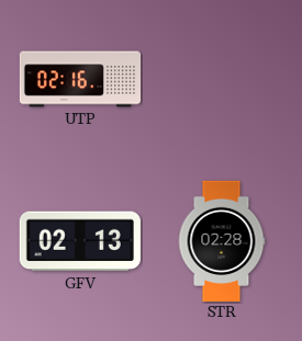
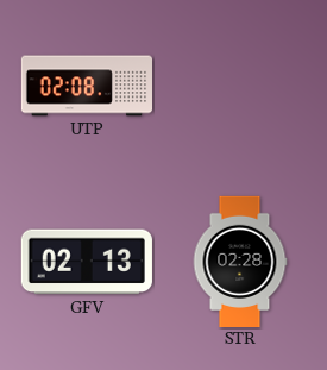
UTP: 02:16 -> 02:08
